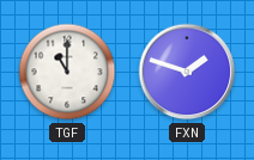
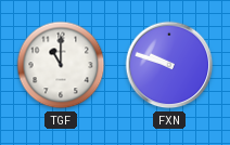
FXN: 1:48 -> 9:48
